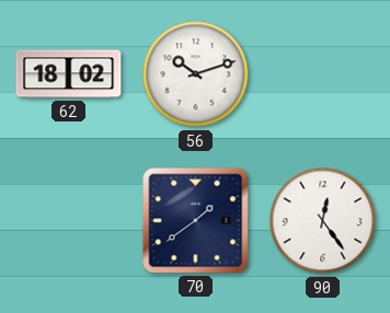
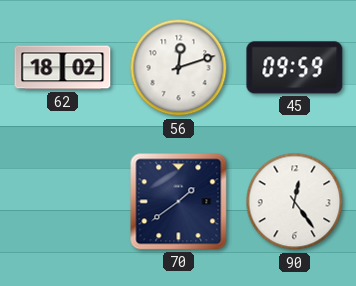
56: 10:12 -> 12:12
45: none -> 09:59
